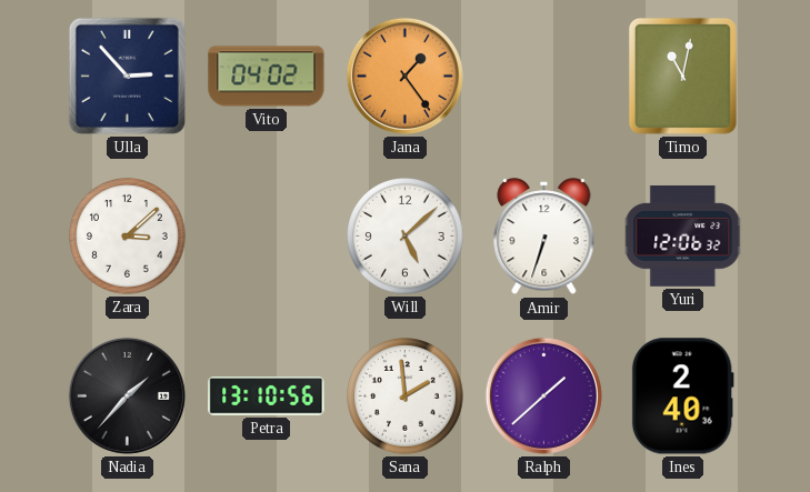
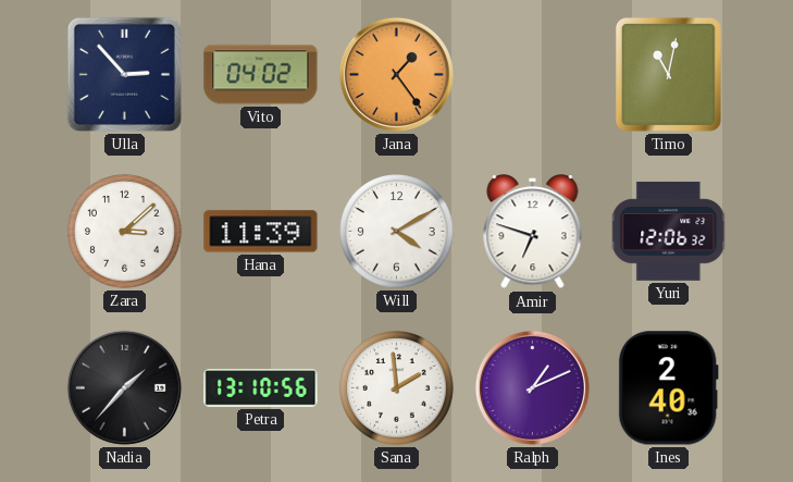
Hana: none -> 11:39
Will: 5:08 -> 4:10
Amir: 6:33 -> 6:48
Ralph: 1:38 -> 1:11
